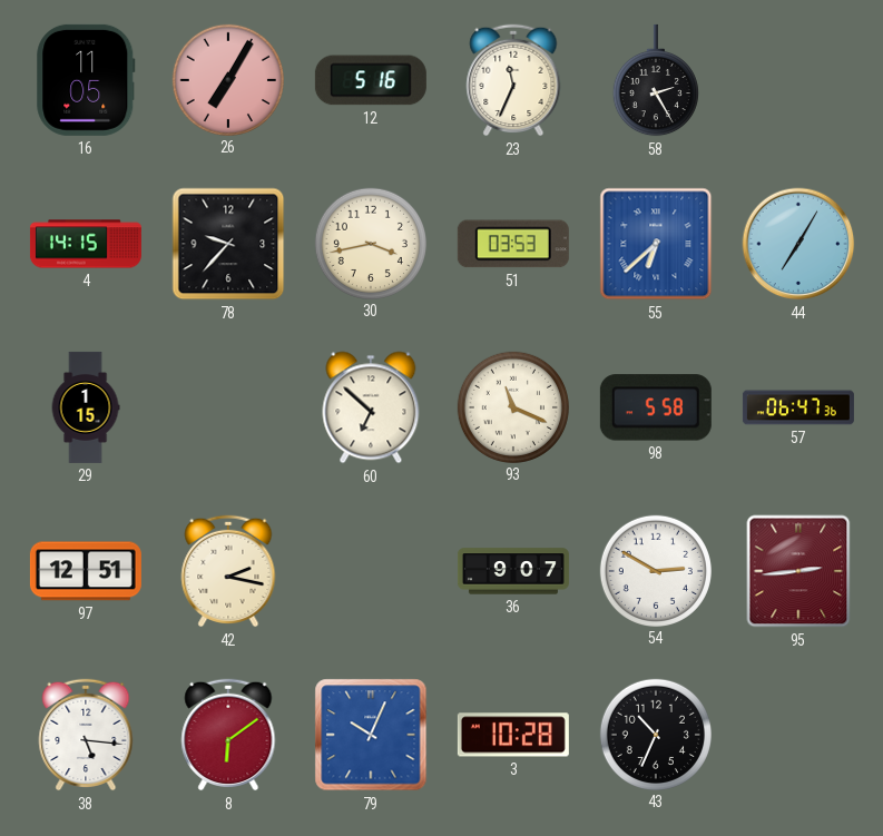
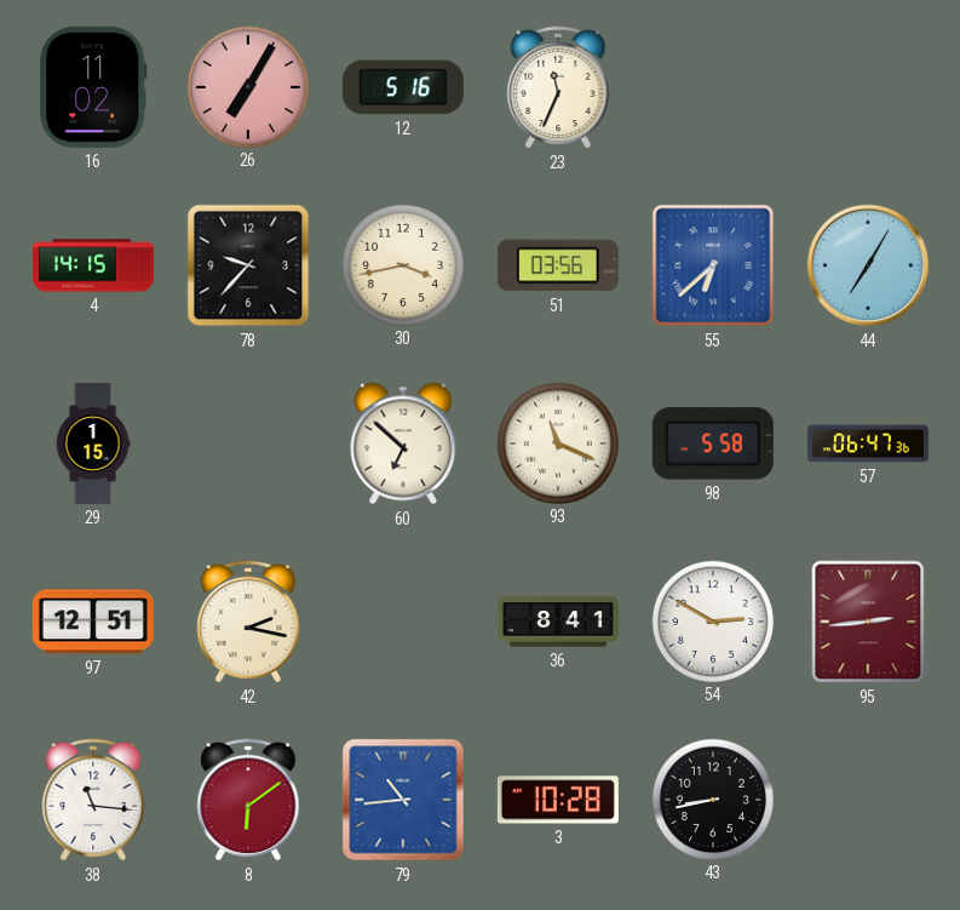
16: 11:05 -> 11:02
58: 2:25 -> none
51: 03:53 -> 03:56
36: 9:07 -> 8:41
38: 5:16 -> 11:16
79: 10:04 -> 10:44
43: 10:34 -> 8:43
